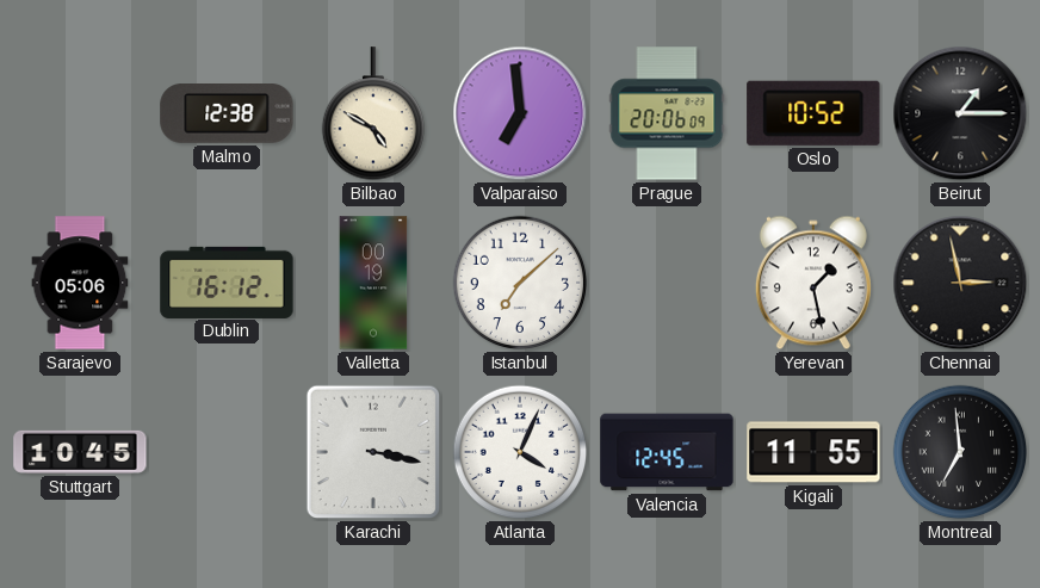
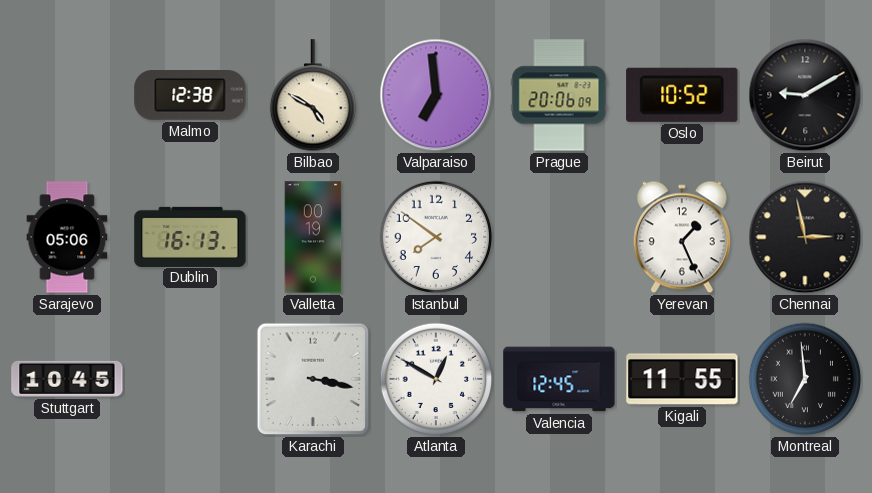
Beirut: 1:15 -> 9:10
Dublin: 16:12 -> 16:13
Istanbul: 7:08 -> 7:51
Yerevan: 1:28 -> 1:26
Atlanta: 4:04 -> 12:50
